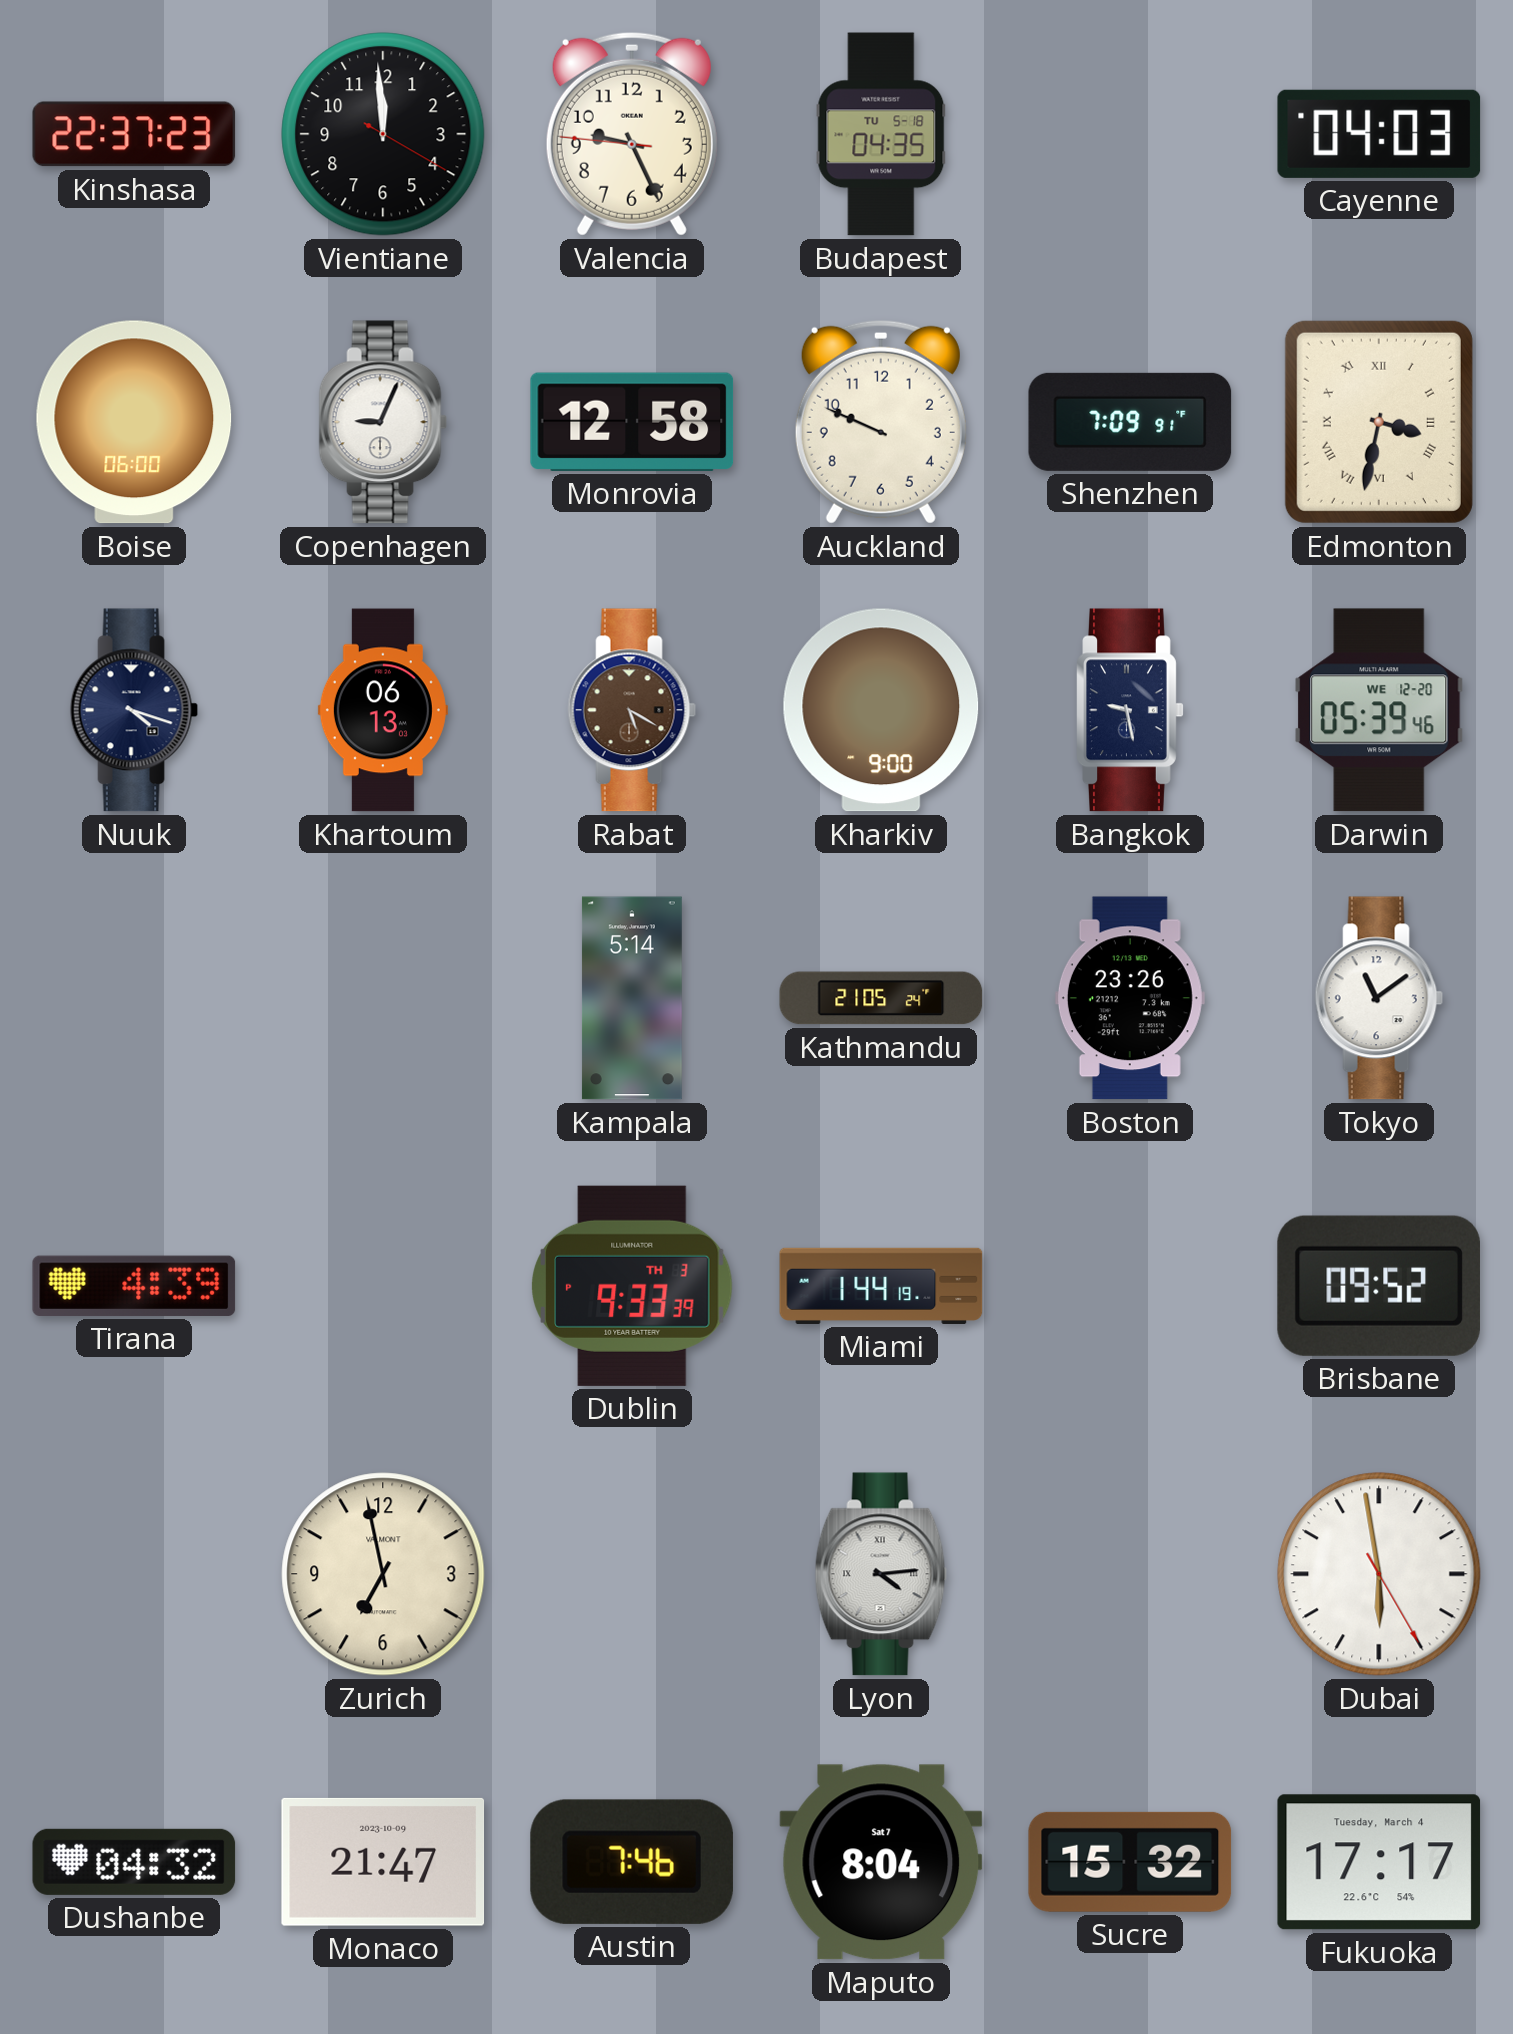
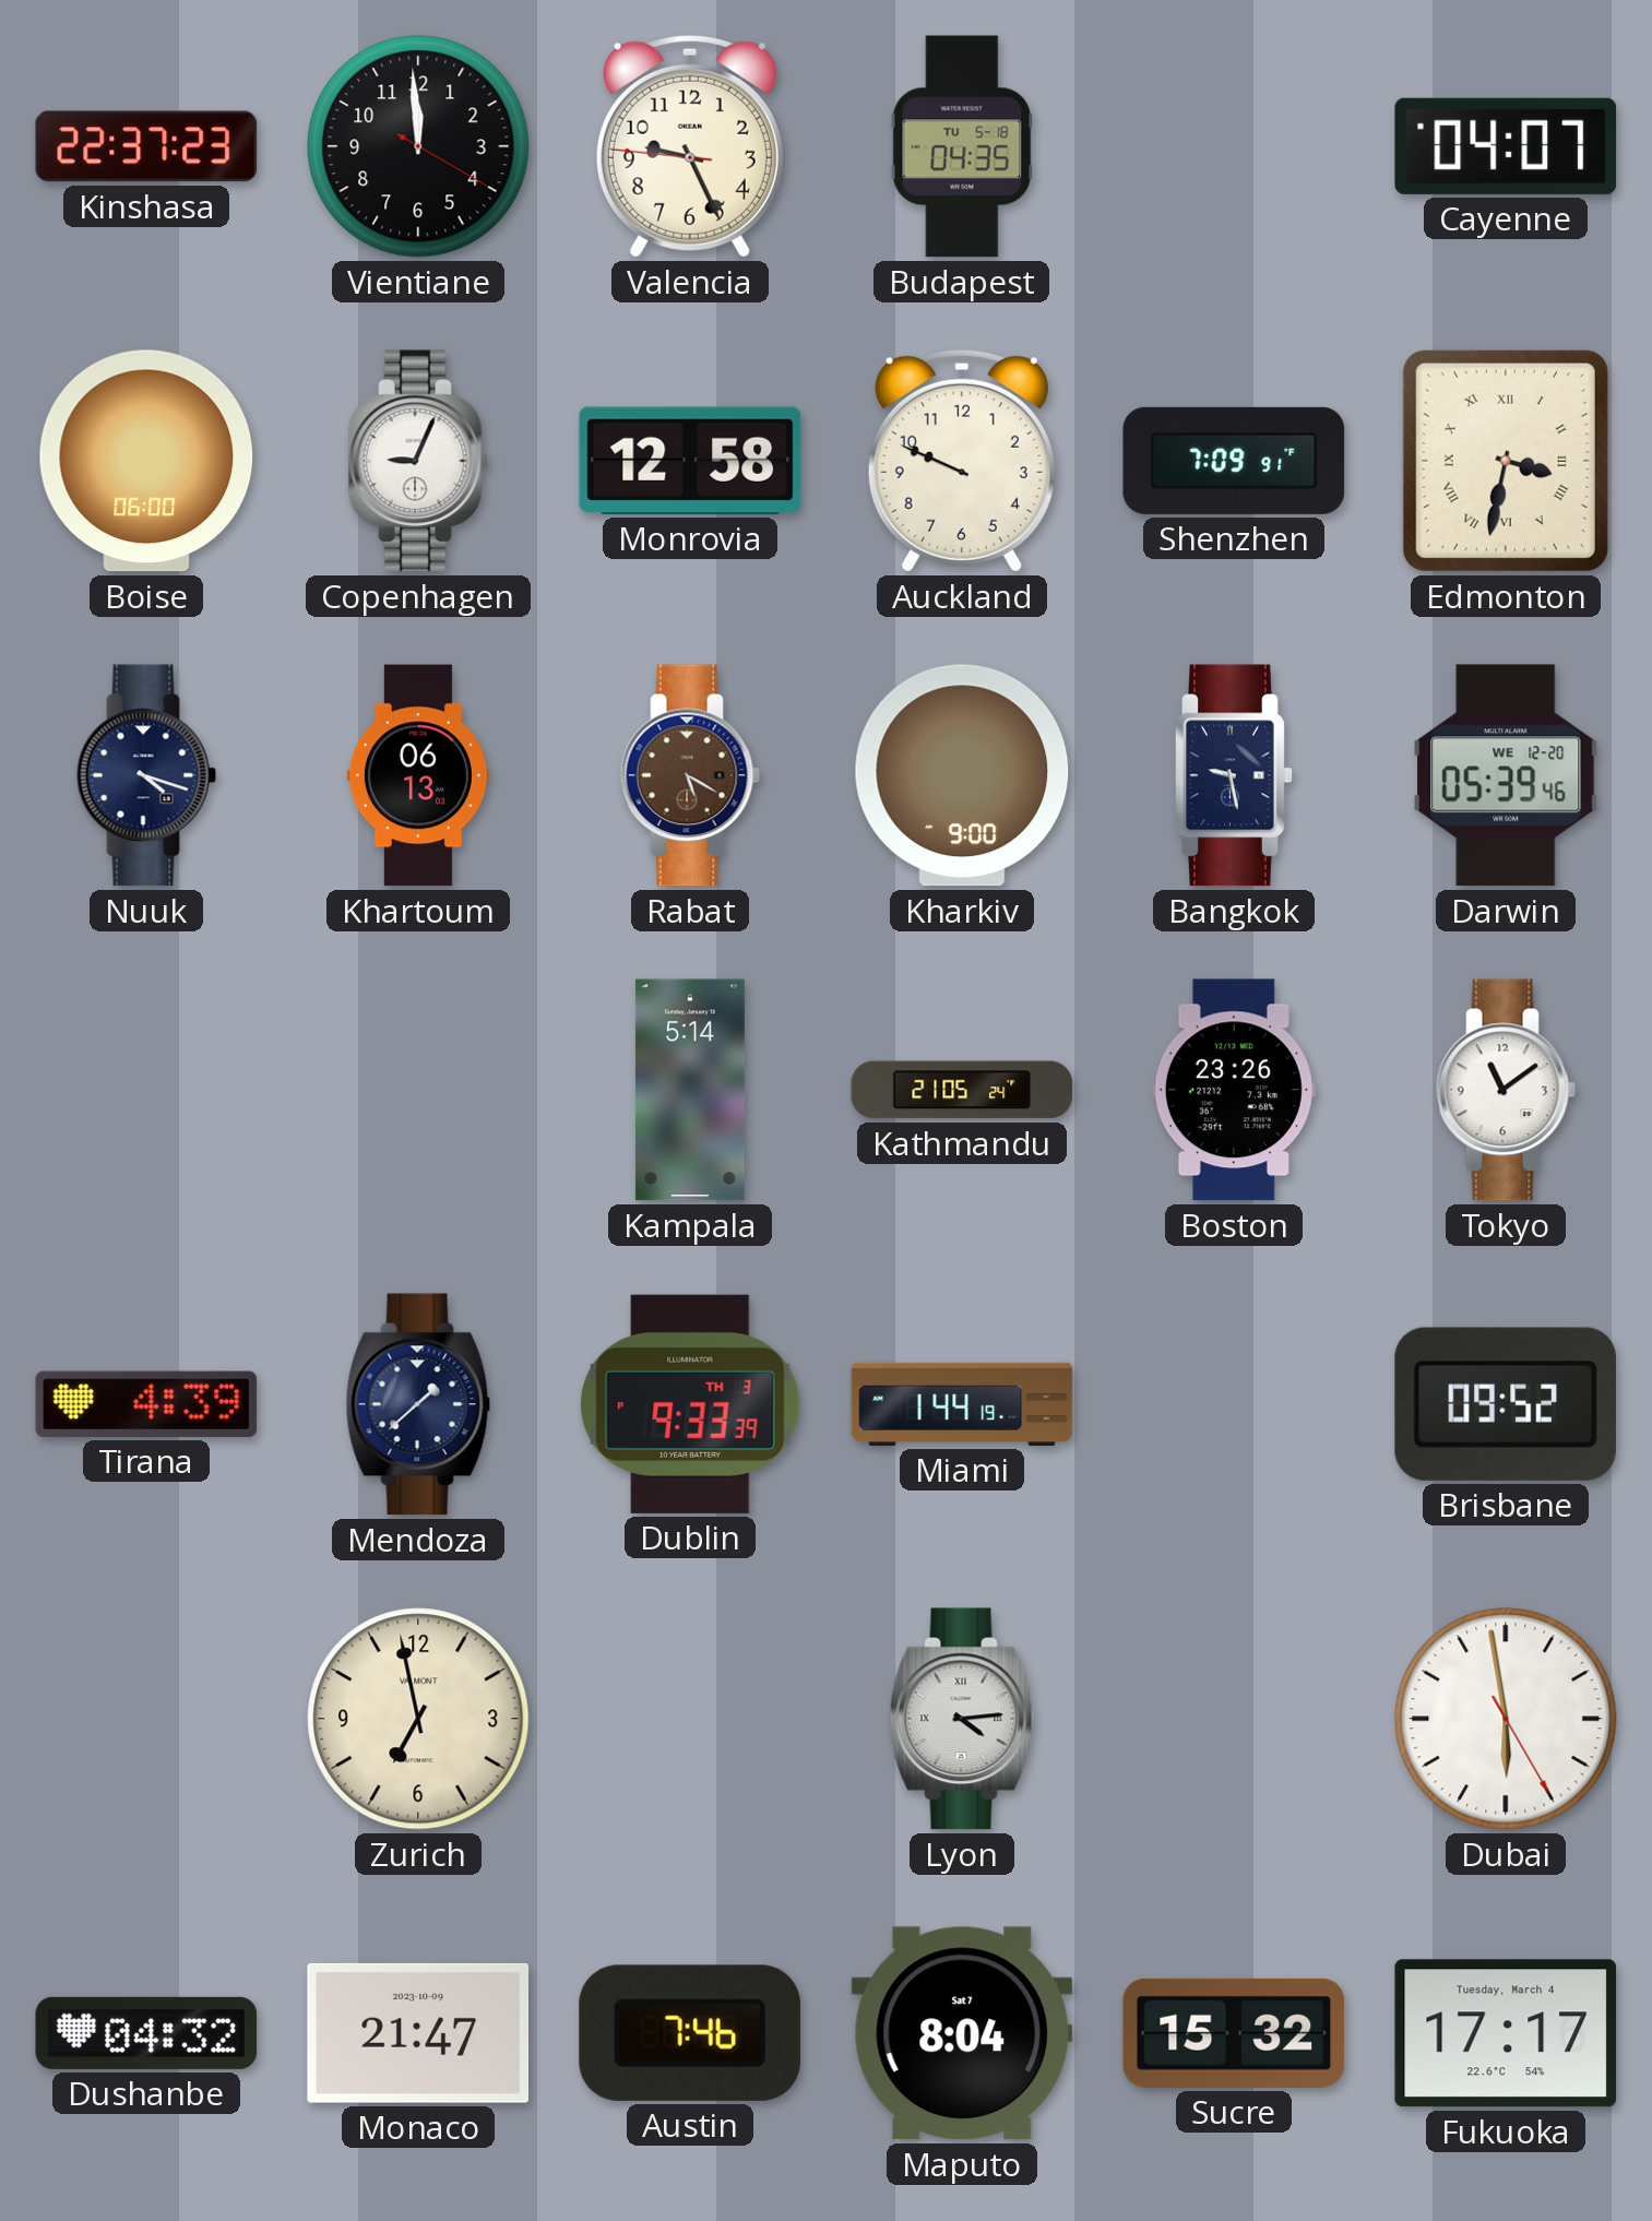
Cayenne: 04:03 -> 04:07
Mendoza: none -> 1:38
